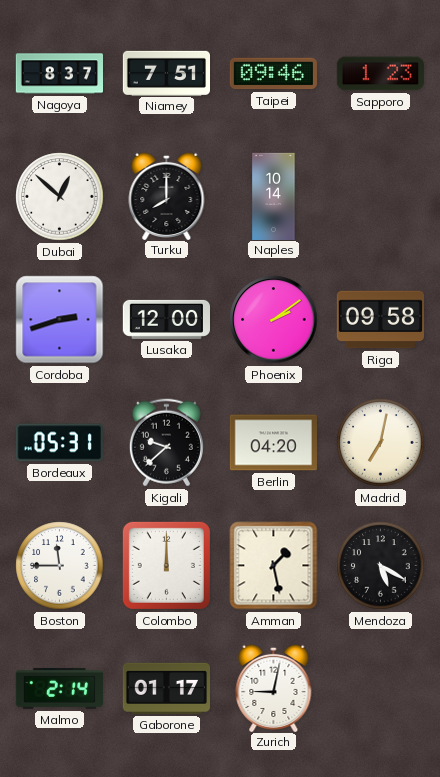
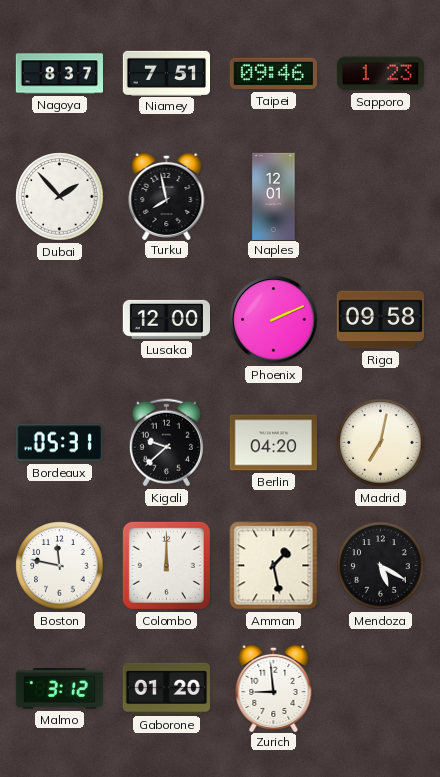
Dubai: 12:52 -> 1:53
Turku: 8:00 -> 7:58
Naples: 10:14 -> 12:01
Cordoba: 2:42 -> none
Phoenix: 2:09 -> 2:11
Boston: 11:45 -> 11:47
Malmo: 2:14 -> 3:12
Gaborone: 01:17 -> 01:20
Zurich: 9:02 -> 8:59
